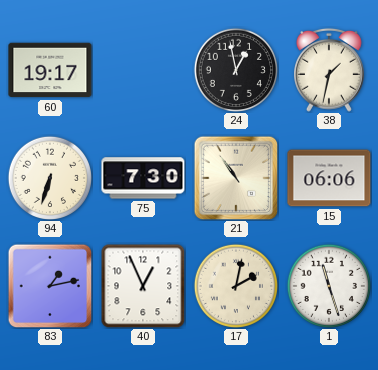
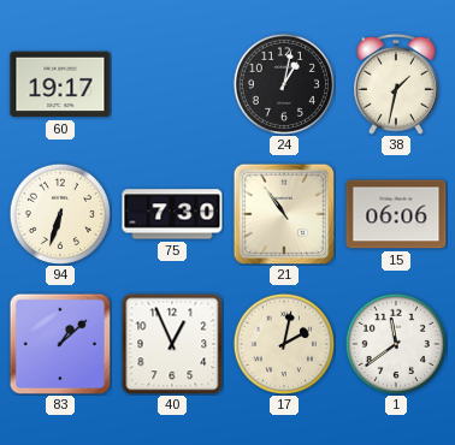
24: 12:58 -> 1:02
83: 1:13 -> 1:08
1: 11:27 -> 11:39
